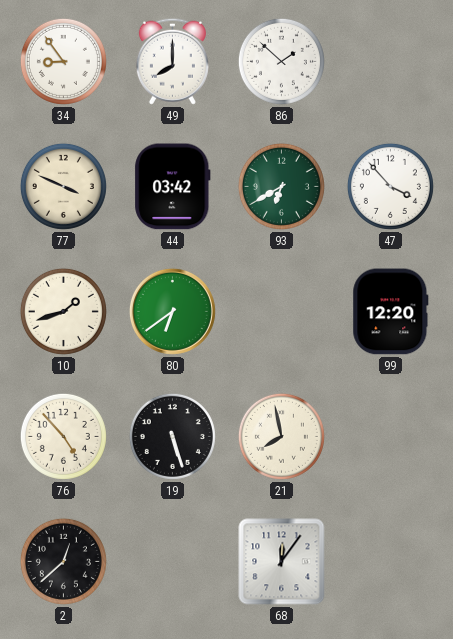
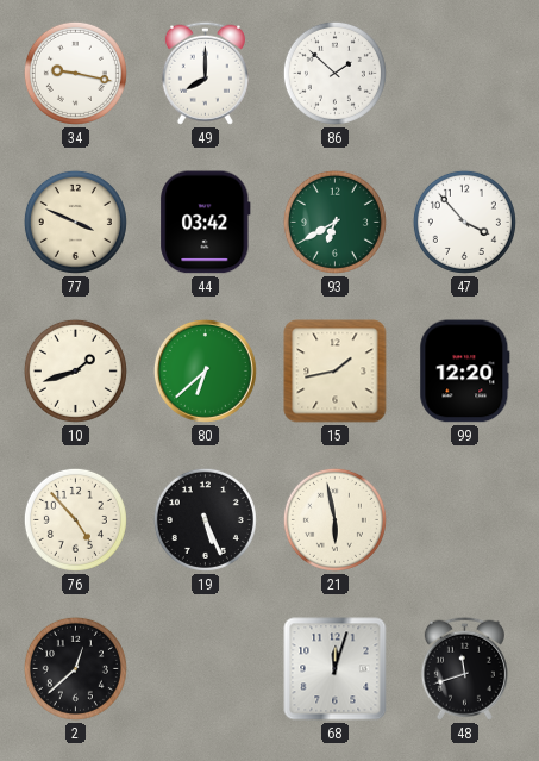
34: 8:54 -> 9:17
80: 6:39 -> 6:38
15: none -> 1:43
19: 5:27 -> 5:26
21: 7:58 -> 5:58
68: 12:06 -> 12:03
48: none -> 11:42
